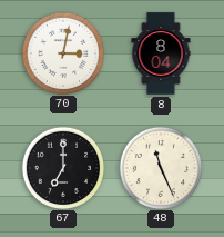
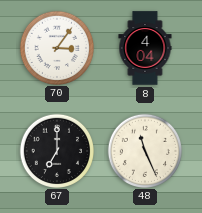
70: 3:02 -> 3:06
8: 8:04 -> 4:04
